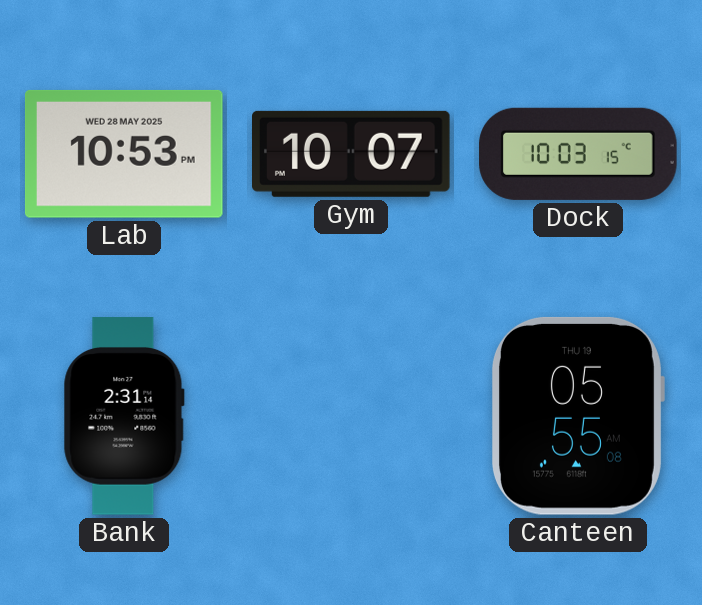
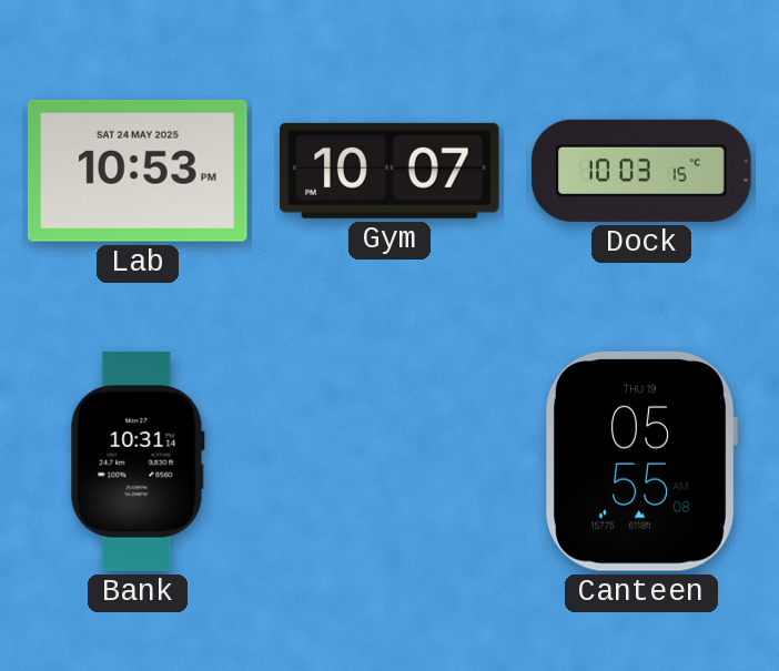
Lab date: WED 28 MAY 2025 -> SAT 24 MAY 2025
Bank: 2:31 -> 10:31
